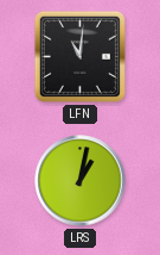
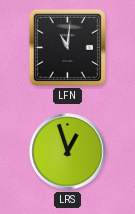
LRS: 1:02 -> 12:57
